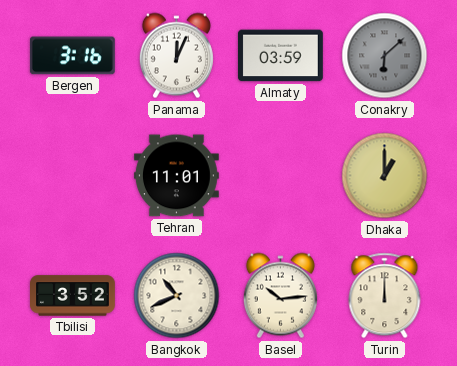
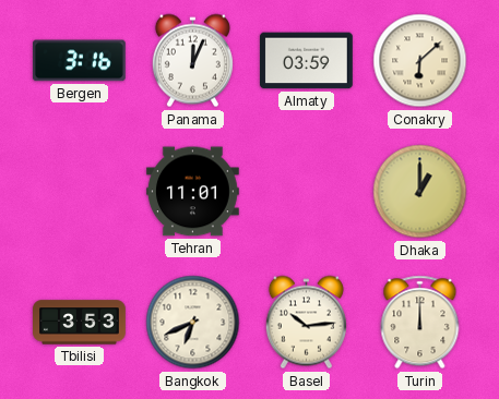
Conakry dial: grey -> cream
Tbilisi: 3:52 -> 3:53
Bangkok: 10:41 -> 6:41
